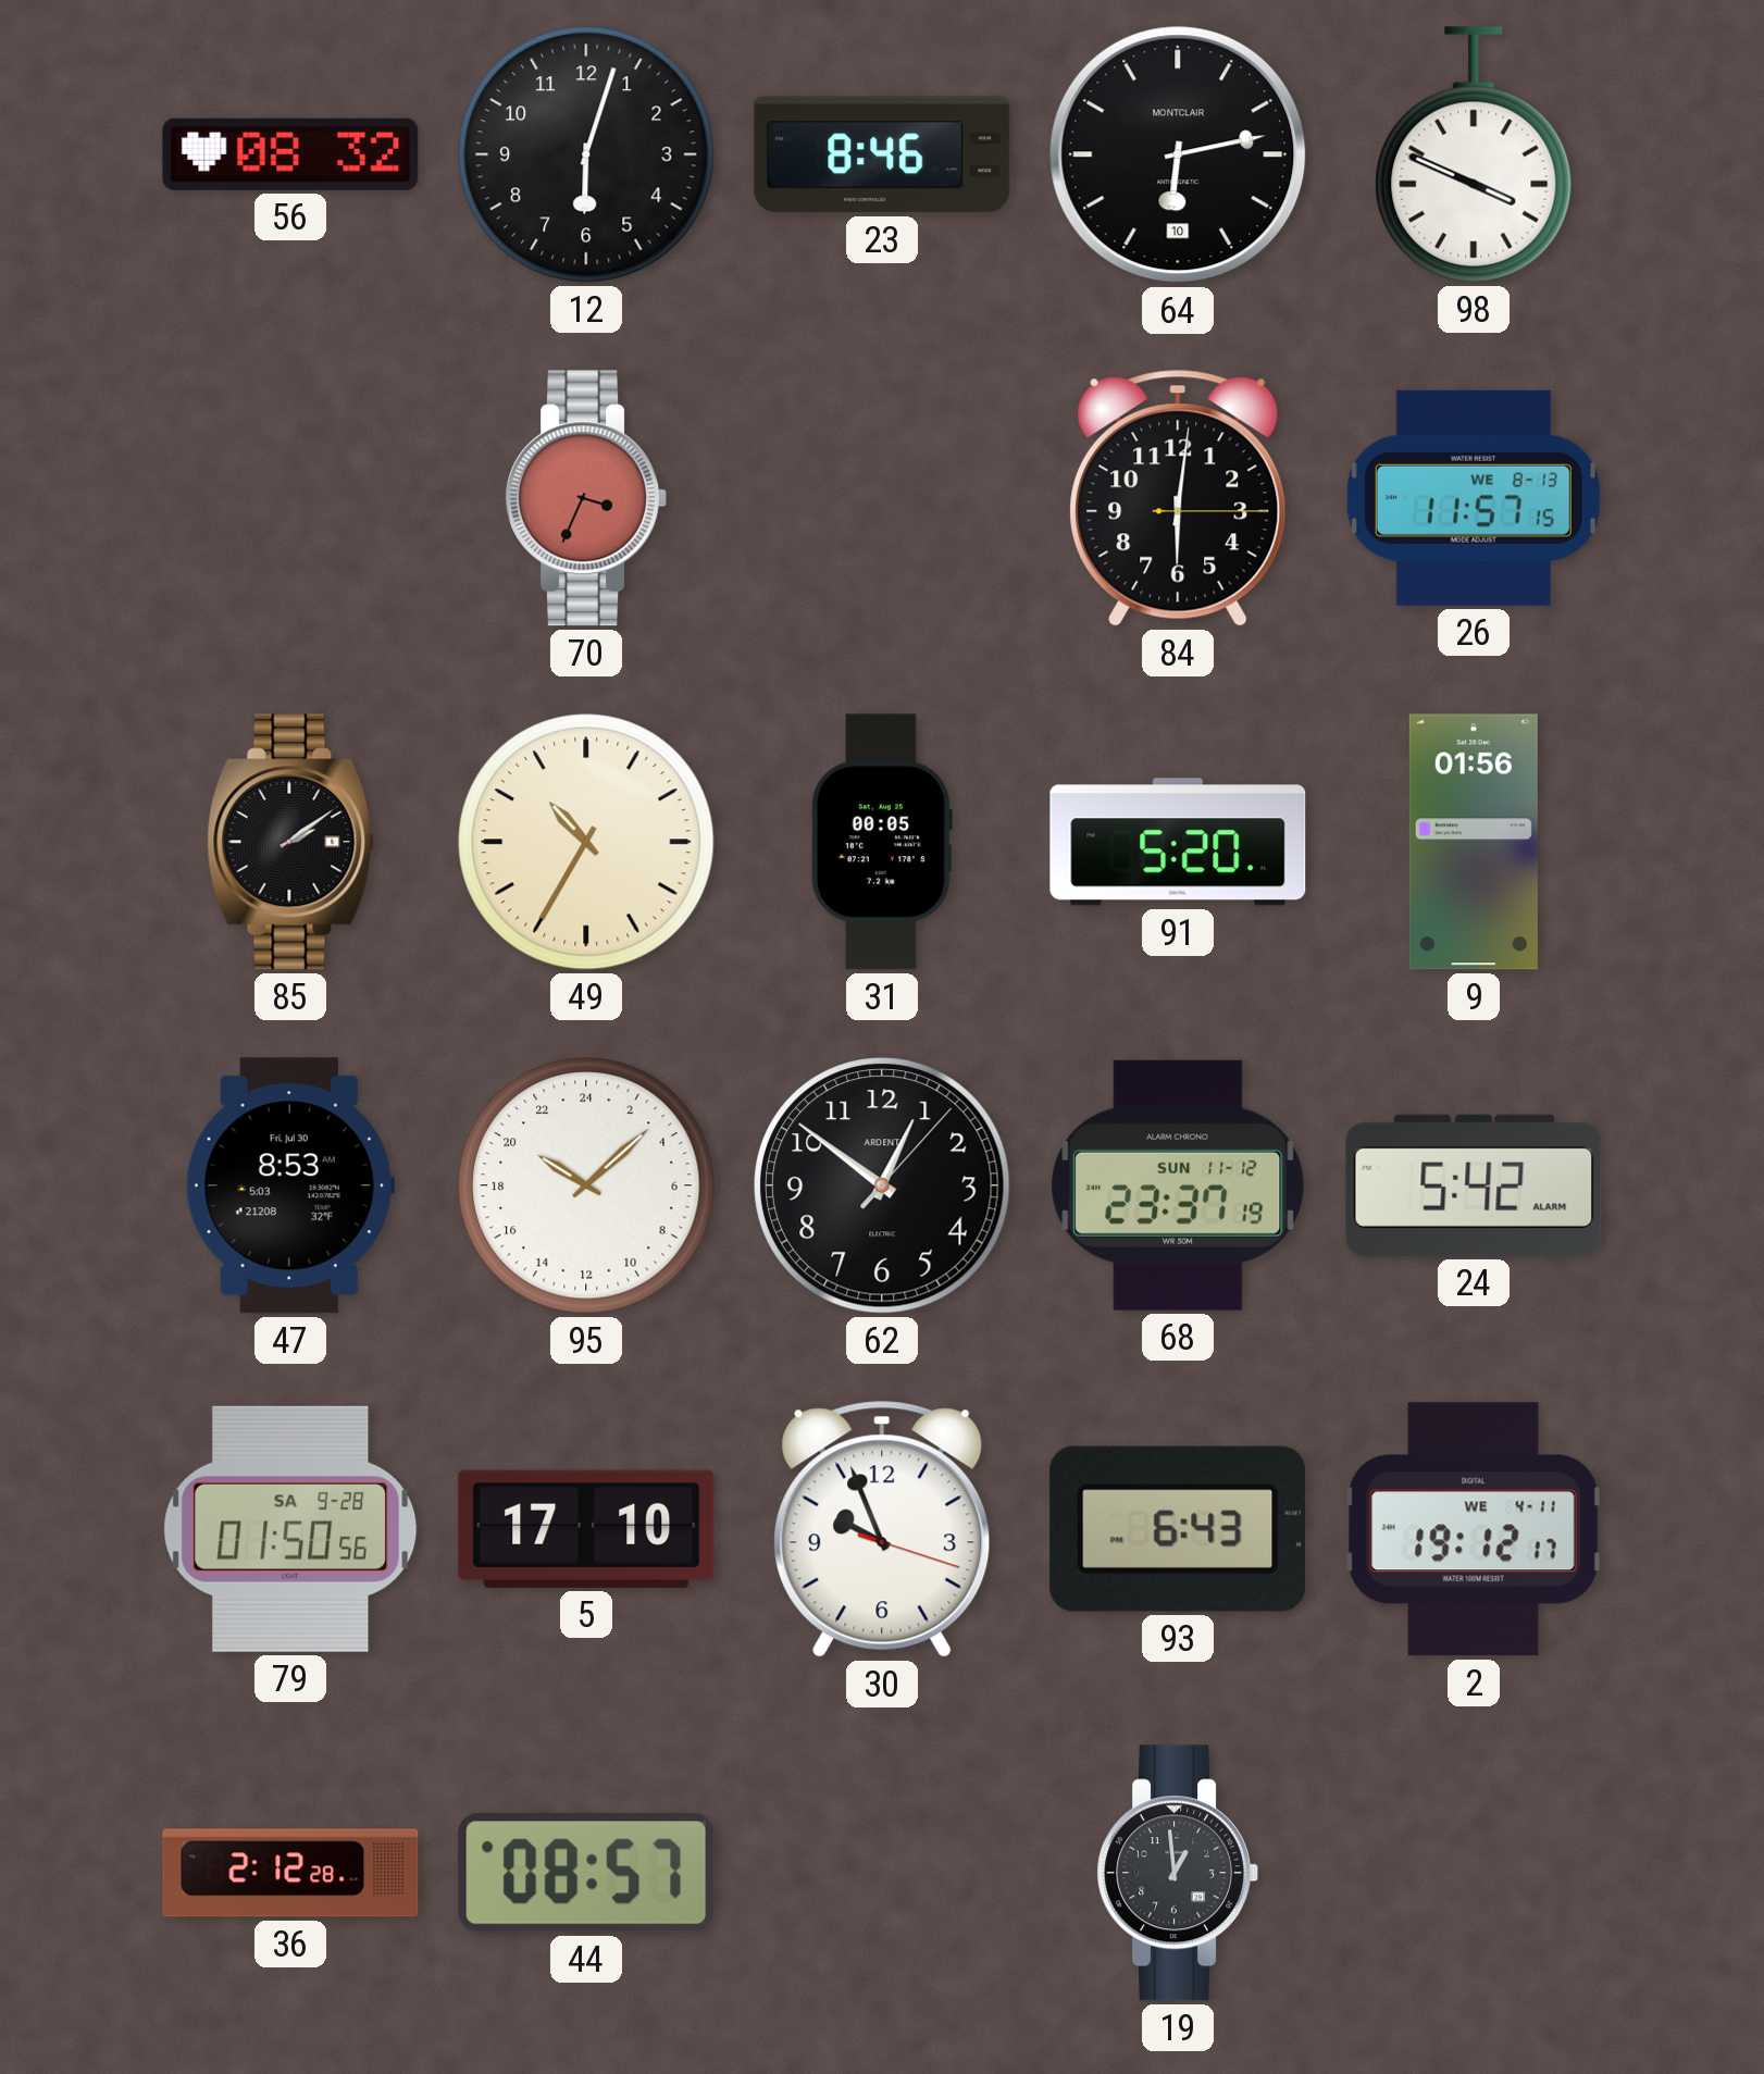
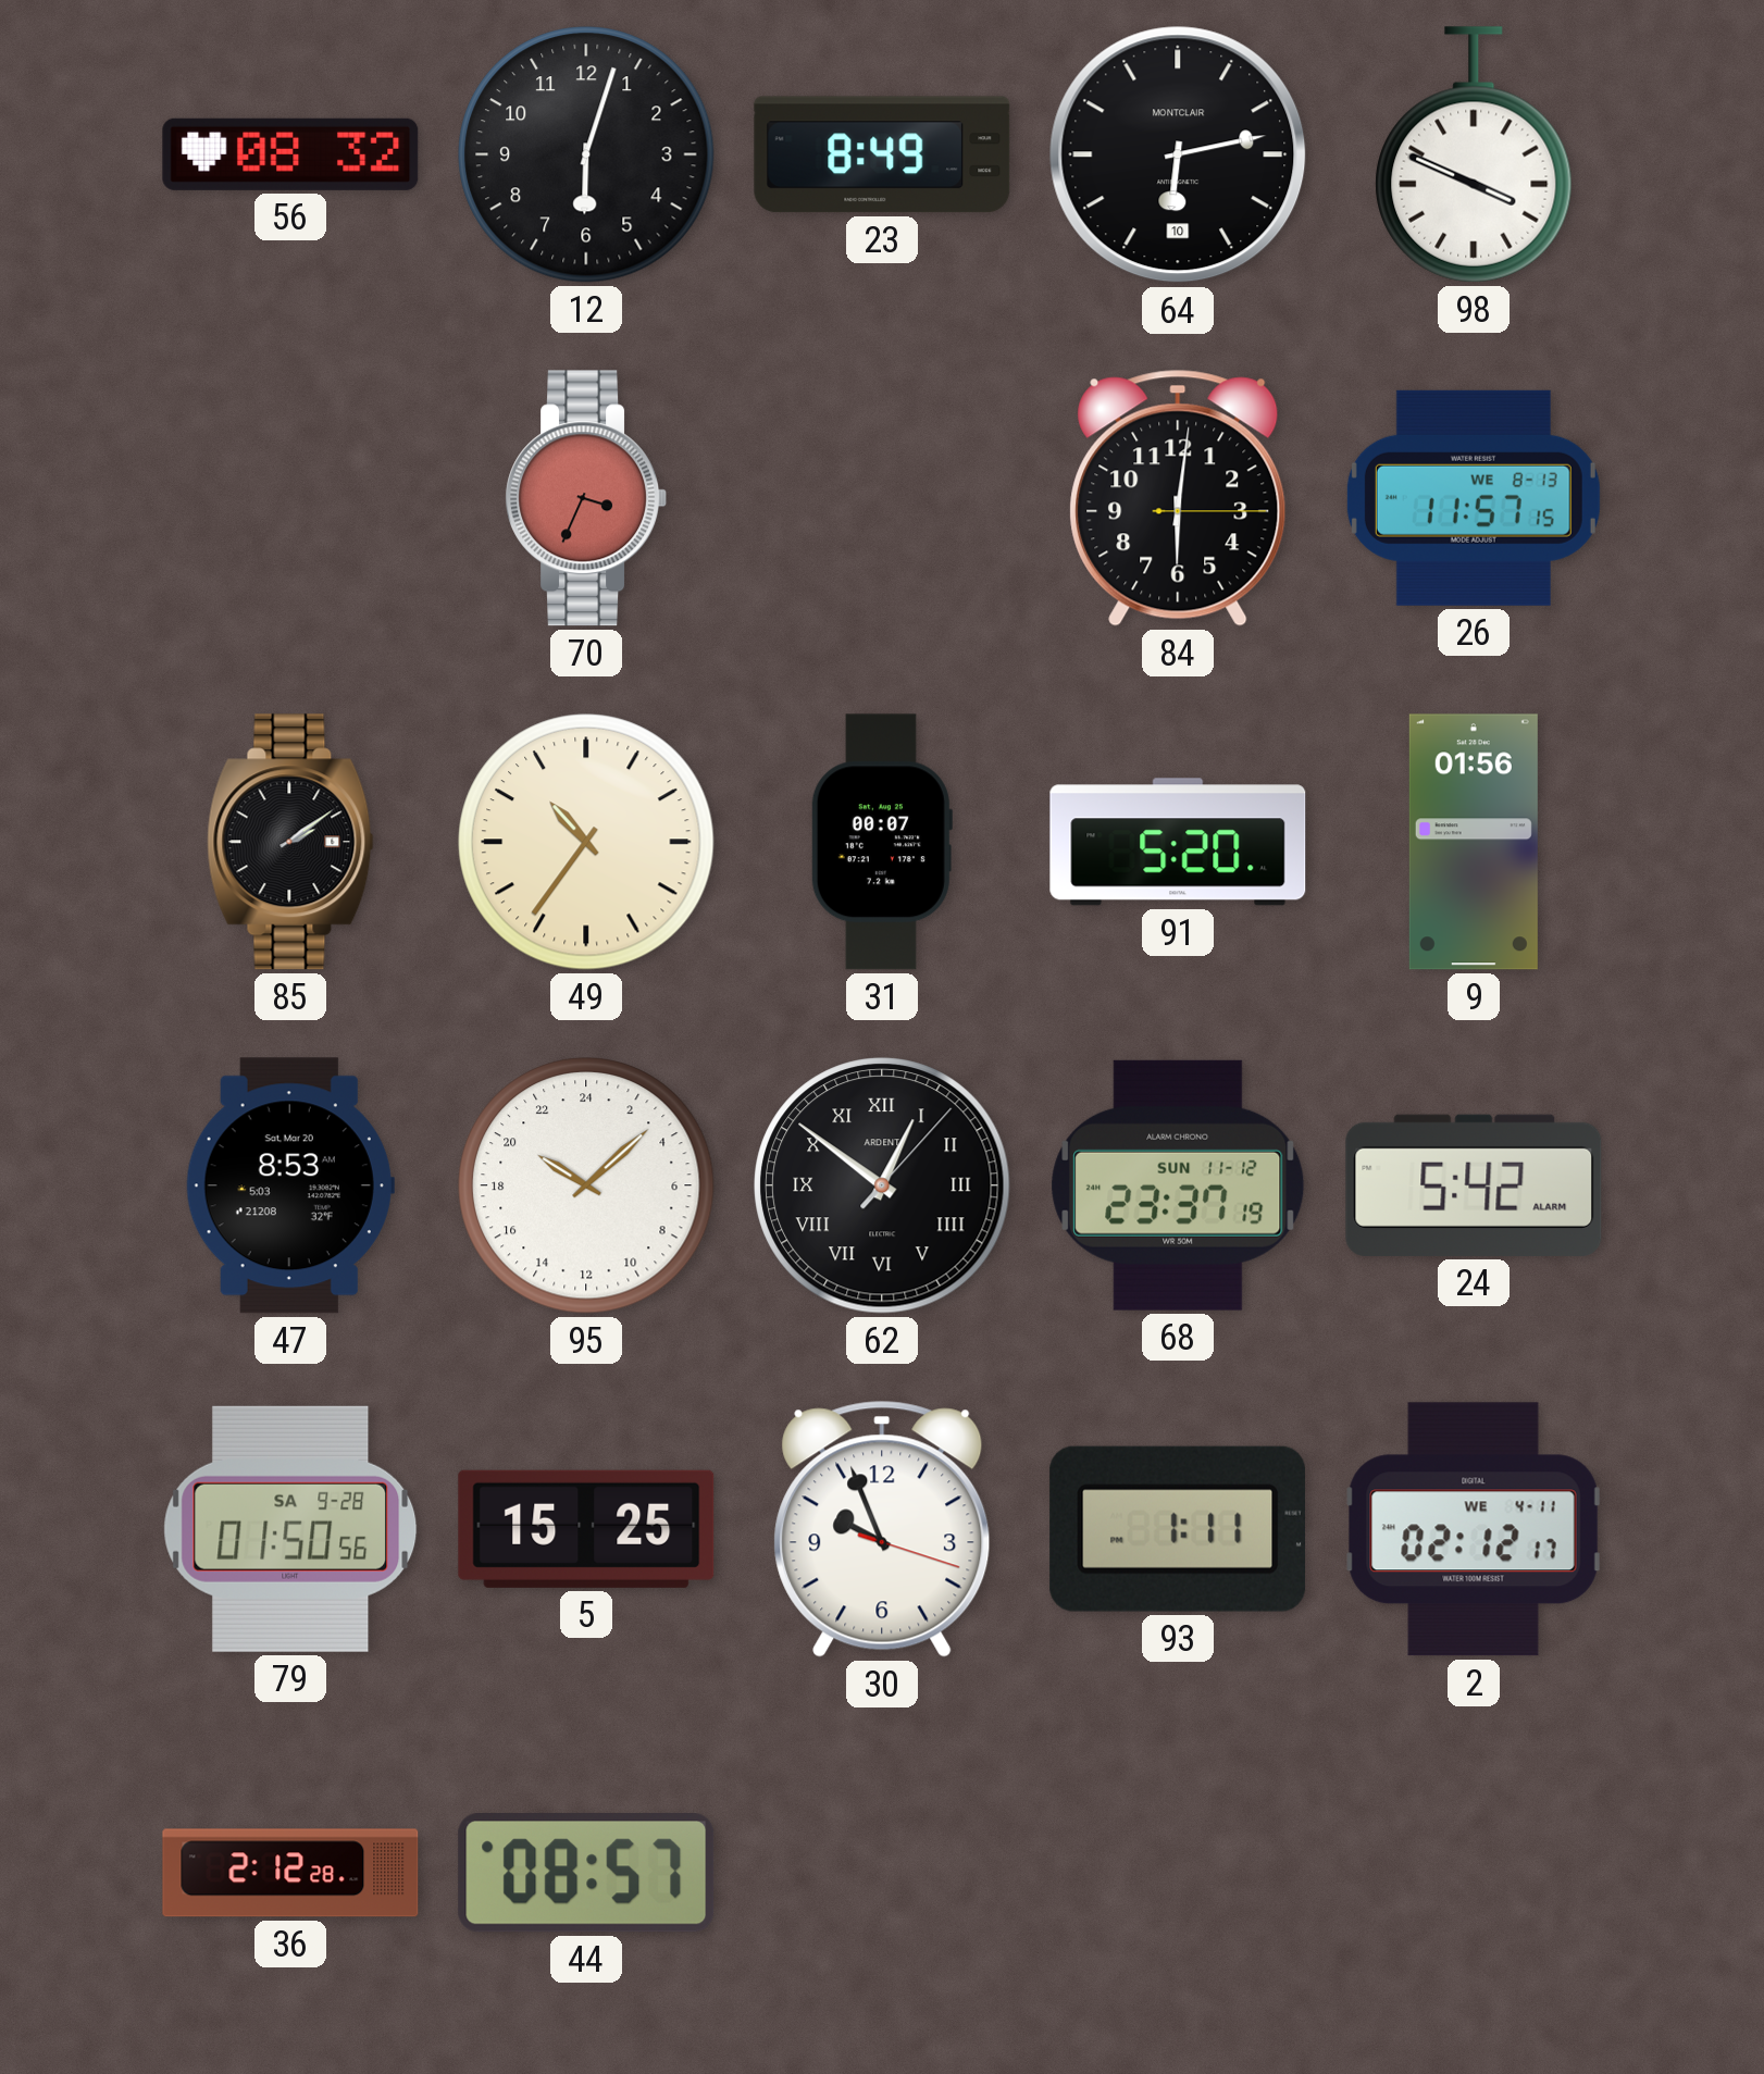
23: 8:46 -> 8:49
49: 10:35 -> 10:36
31: 00:05 -> 00:07
47 date: Fri, Jul 30 -> Sat, Mar 20
62 numerals: Arabic -> Roman
5: 17:10 -> 15:25
93: 6:43 -> 1:11
2: 19:12 -> 02:12
19: 12:59 -> none
